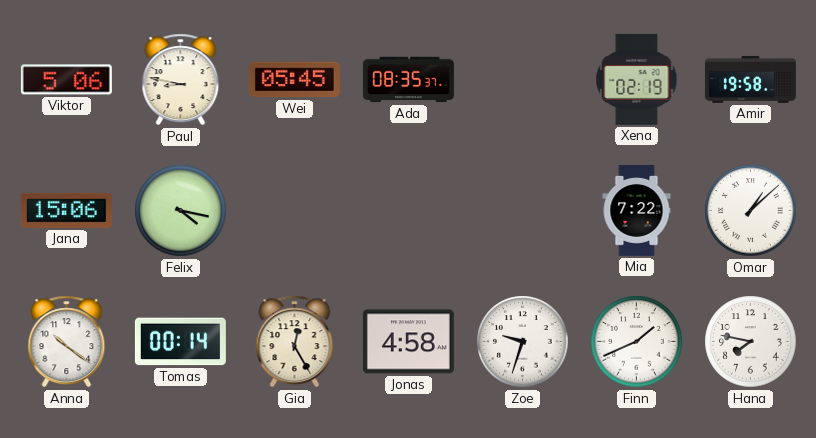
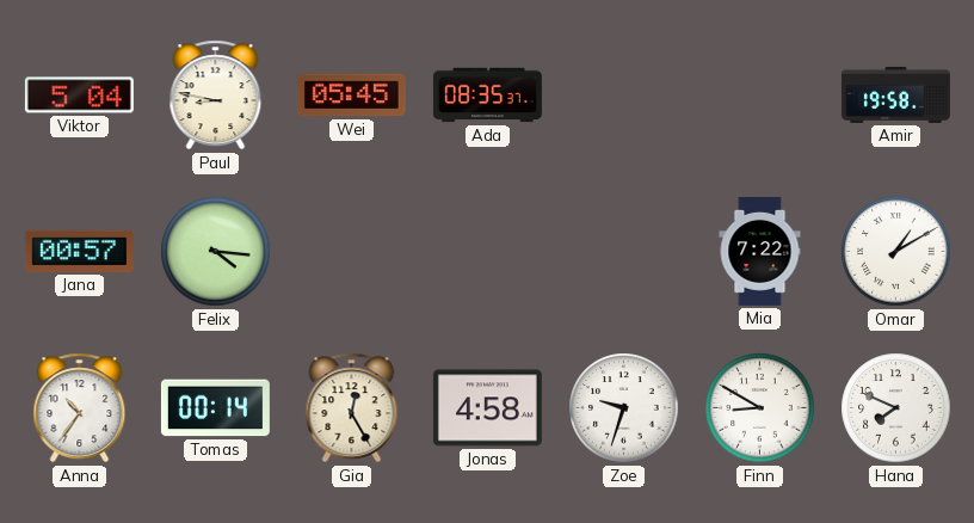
Viktor: 5:06 -> 5:04
Xena: 02:19 -> none
Jana: 15:06 -> 00:57
Felix: 4:17 -> 4:16
Omar: 1:08 -> 1:10
Anna: 10:21 -> 10:36
Finn: 1:41 -> 8:50
Hana: 7:47 -> 7:49
